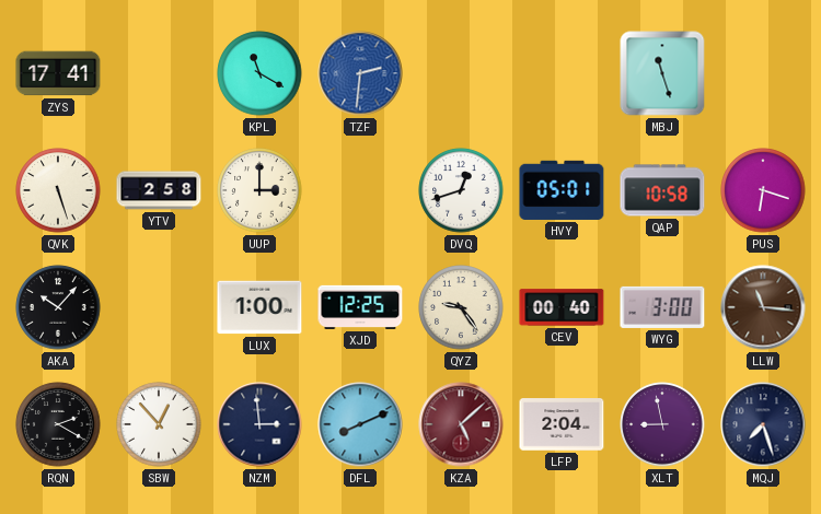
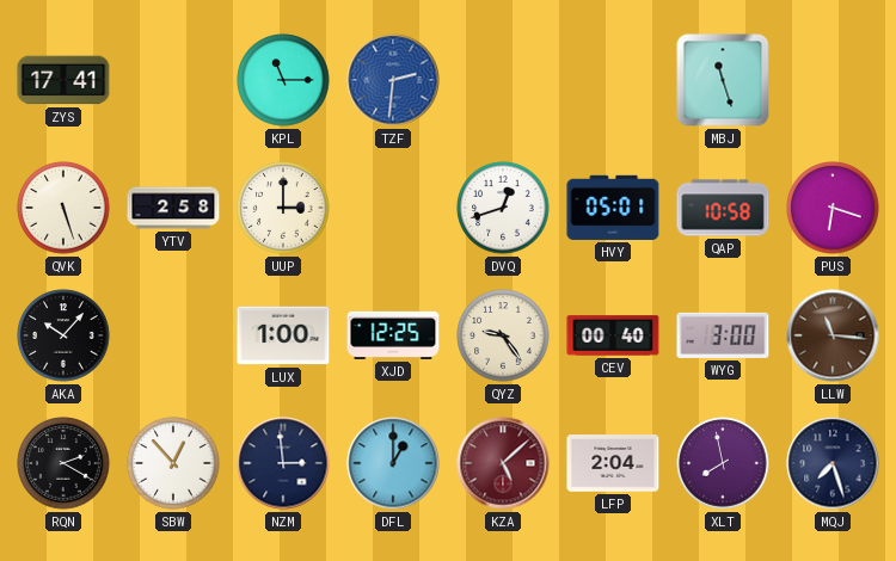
KPL: 11:20 -> 11:15
DFL: 8:11 -> 1:00
XLT: 8:58 -> 7:58
